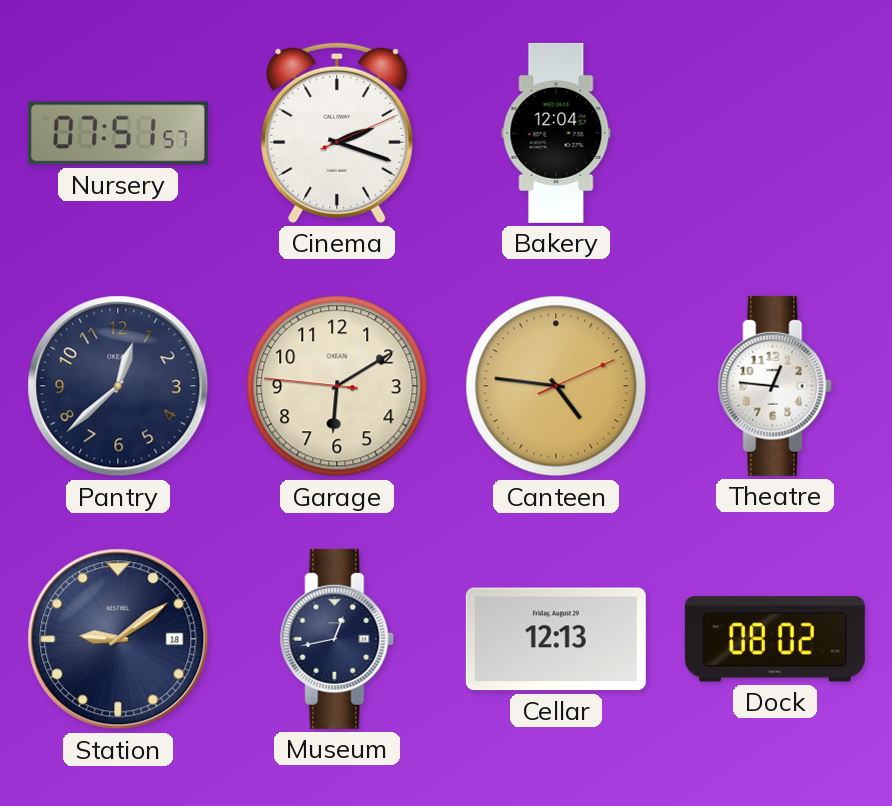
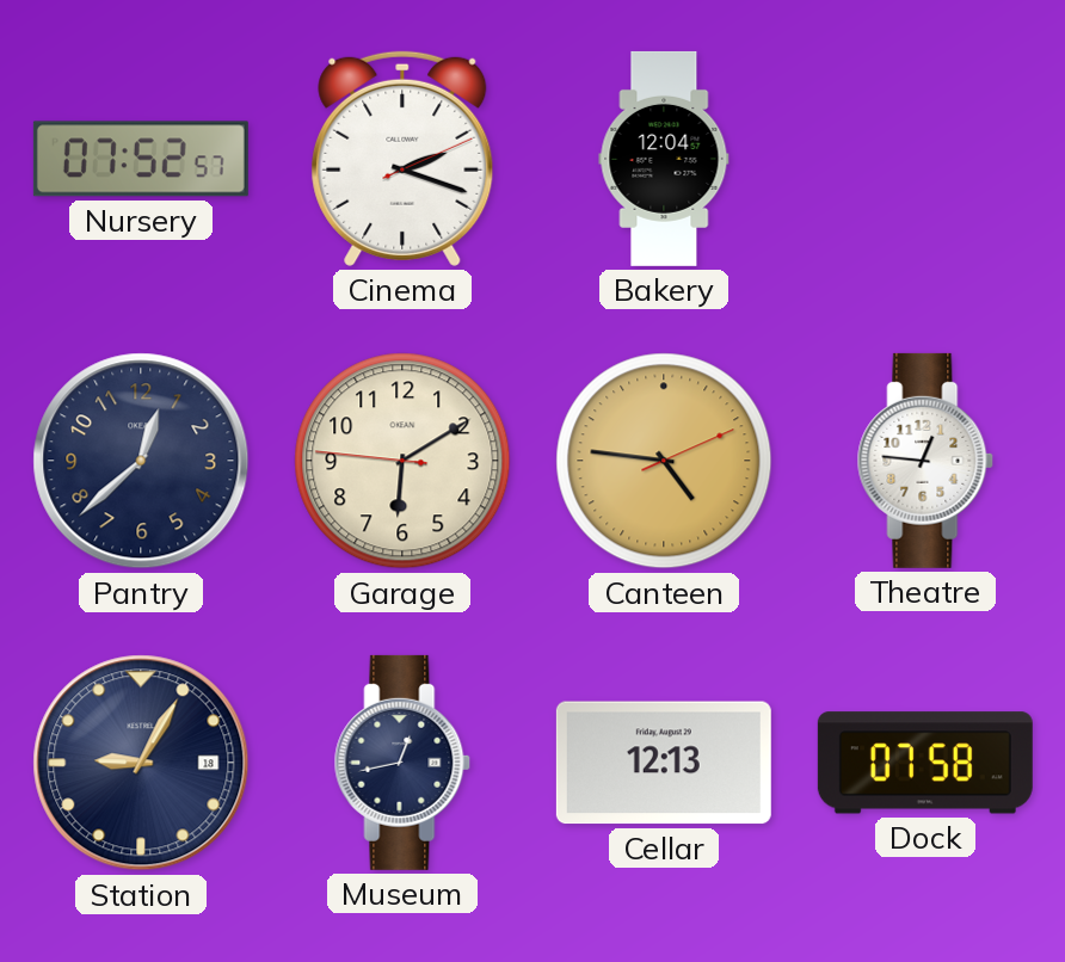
Nursery: 07:51 -> 07:52
Station: 9:09 -> 9:05
Dock: 08:02 -> 07:58
